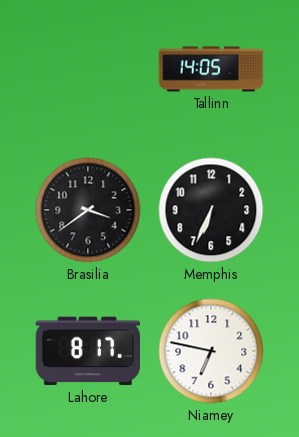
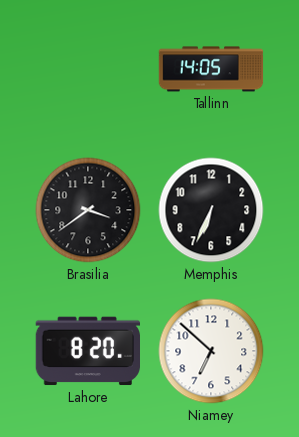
Lahore: 8:17 -> 8:20
Niamey: 6:47 -> 6:52
